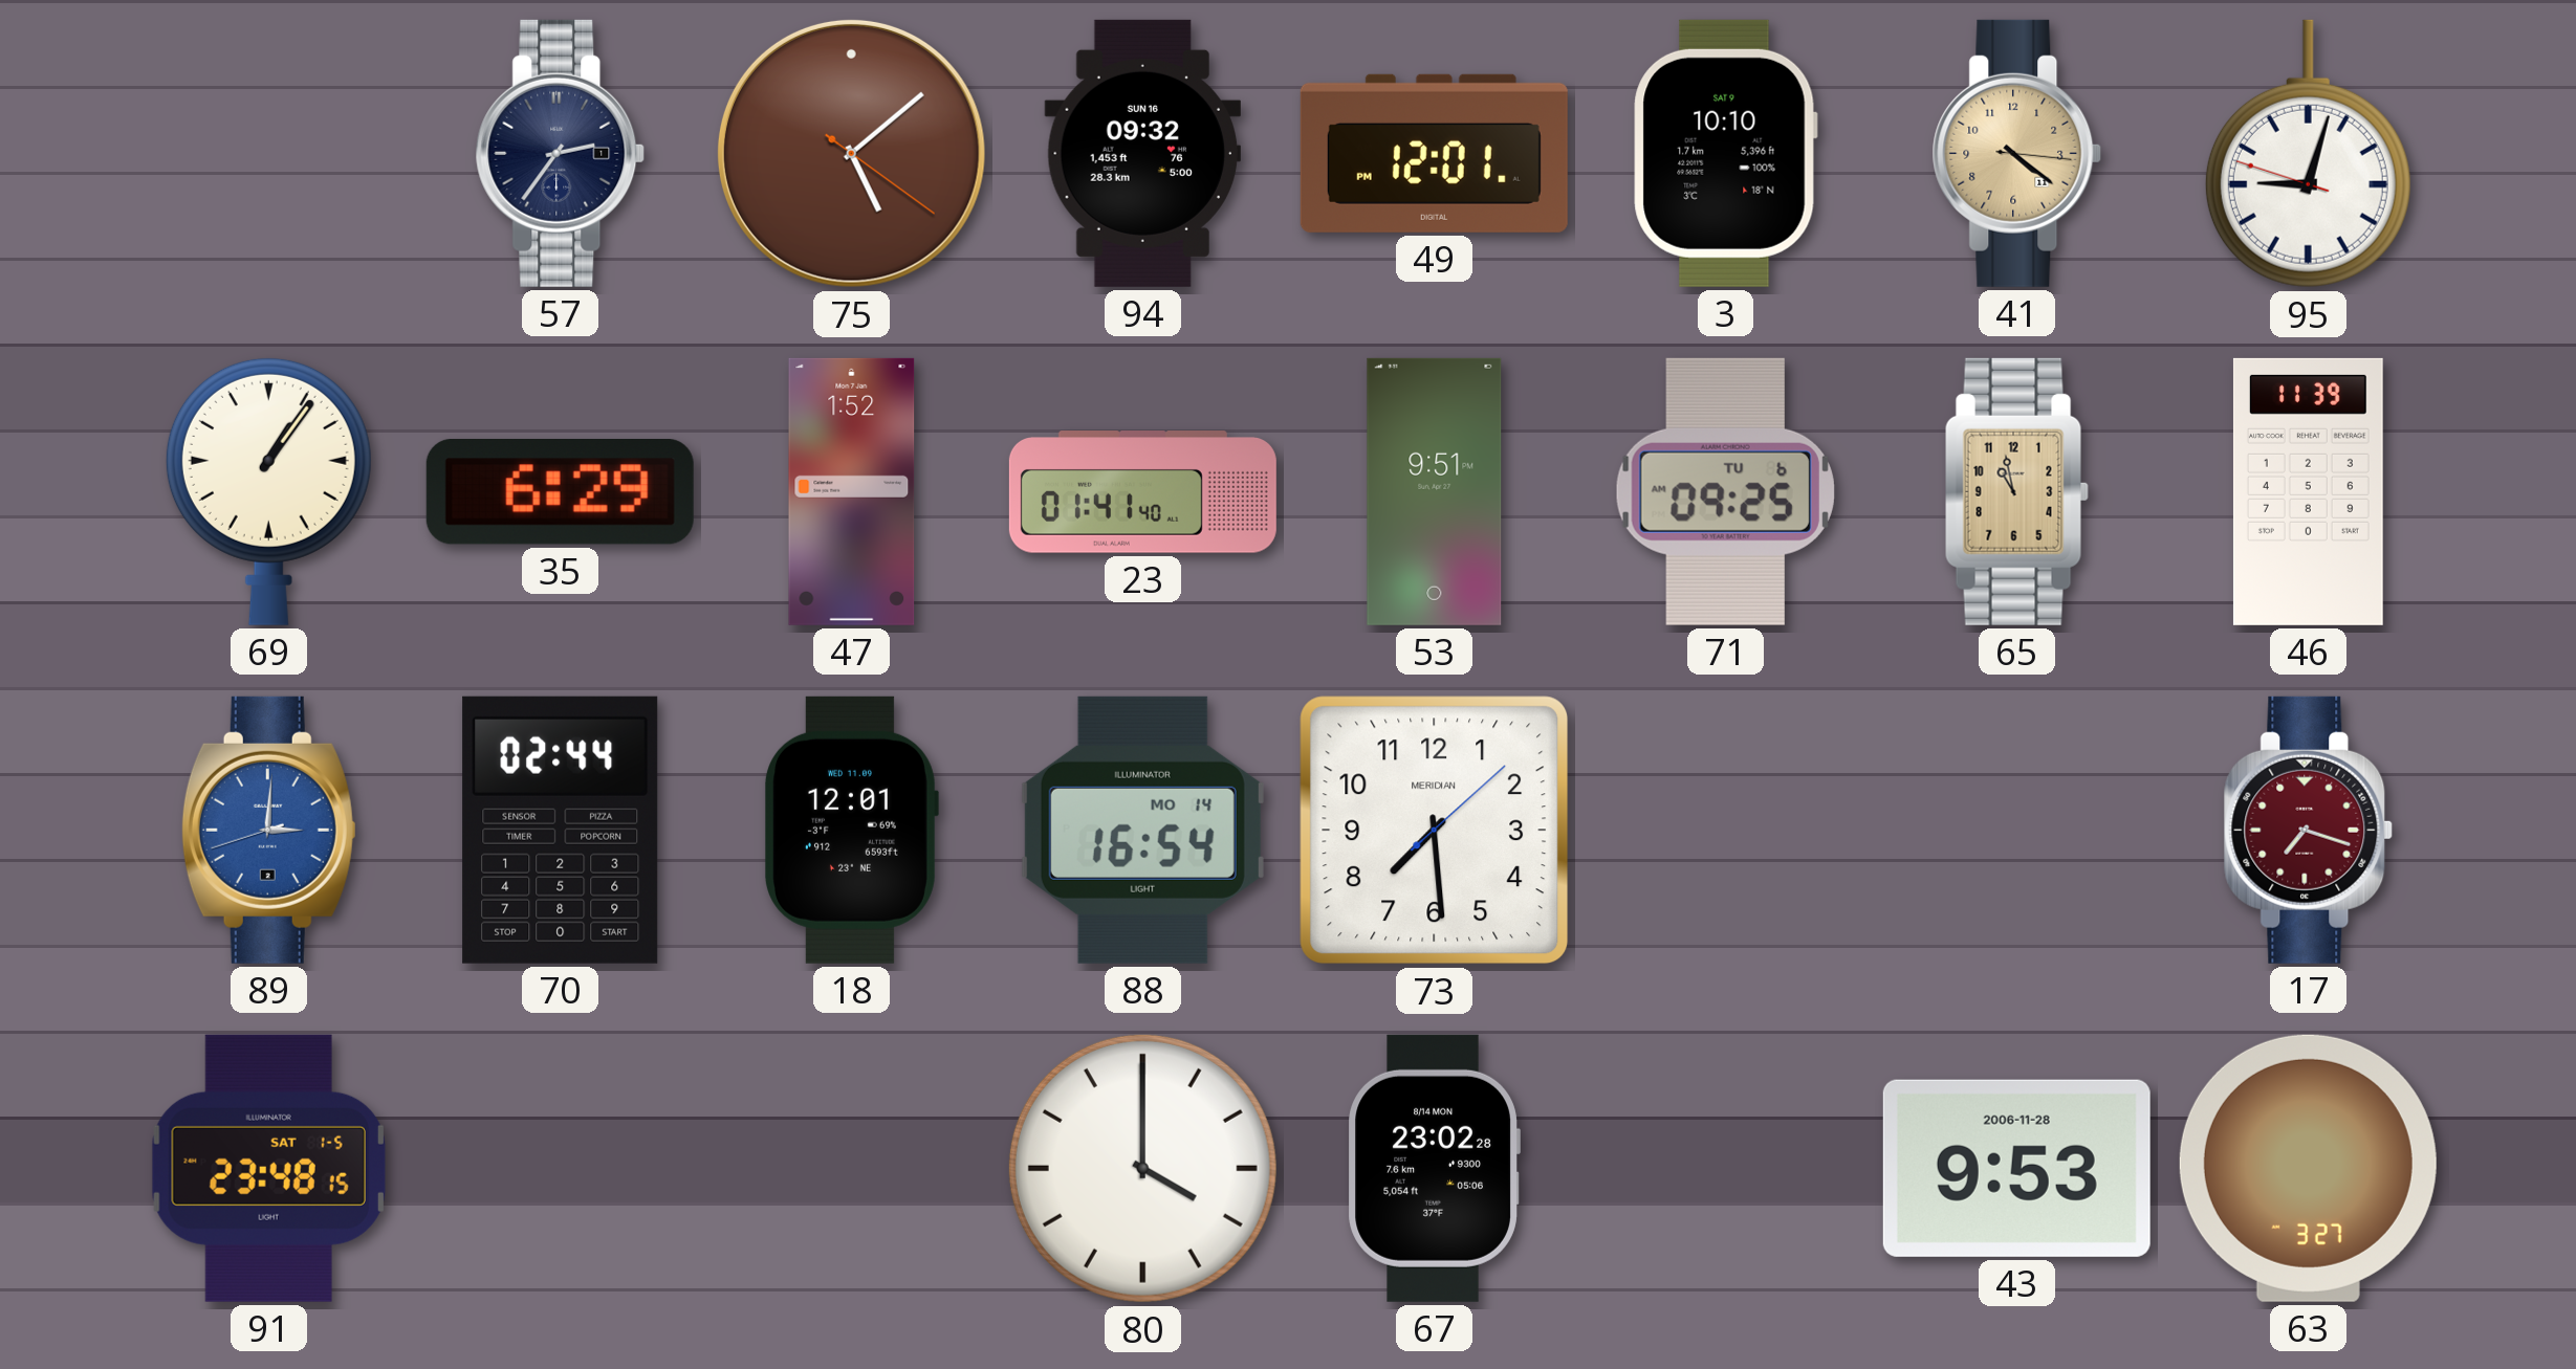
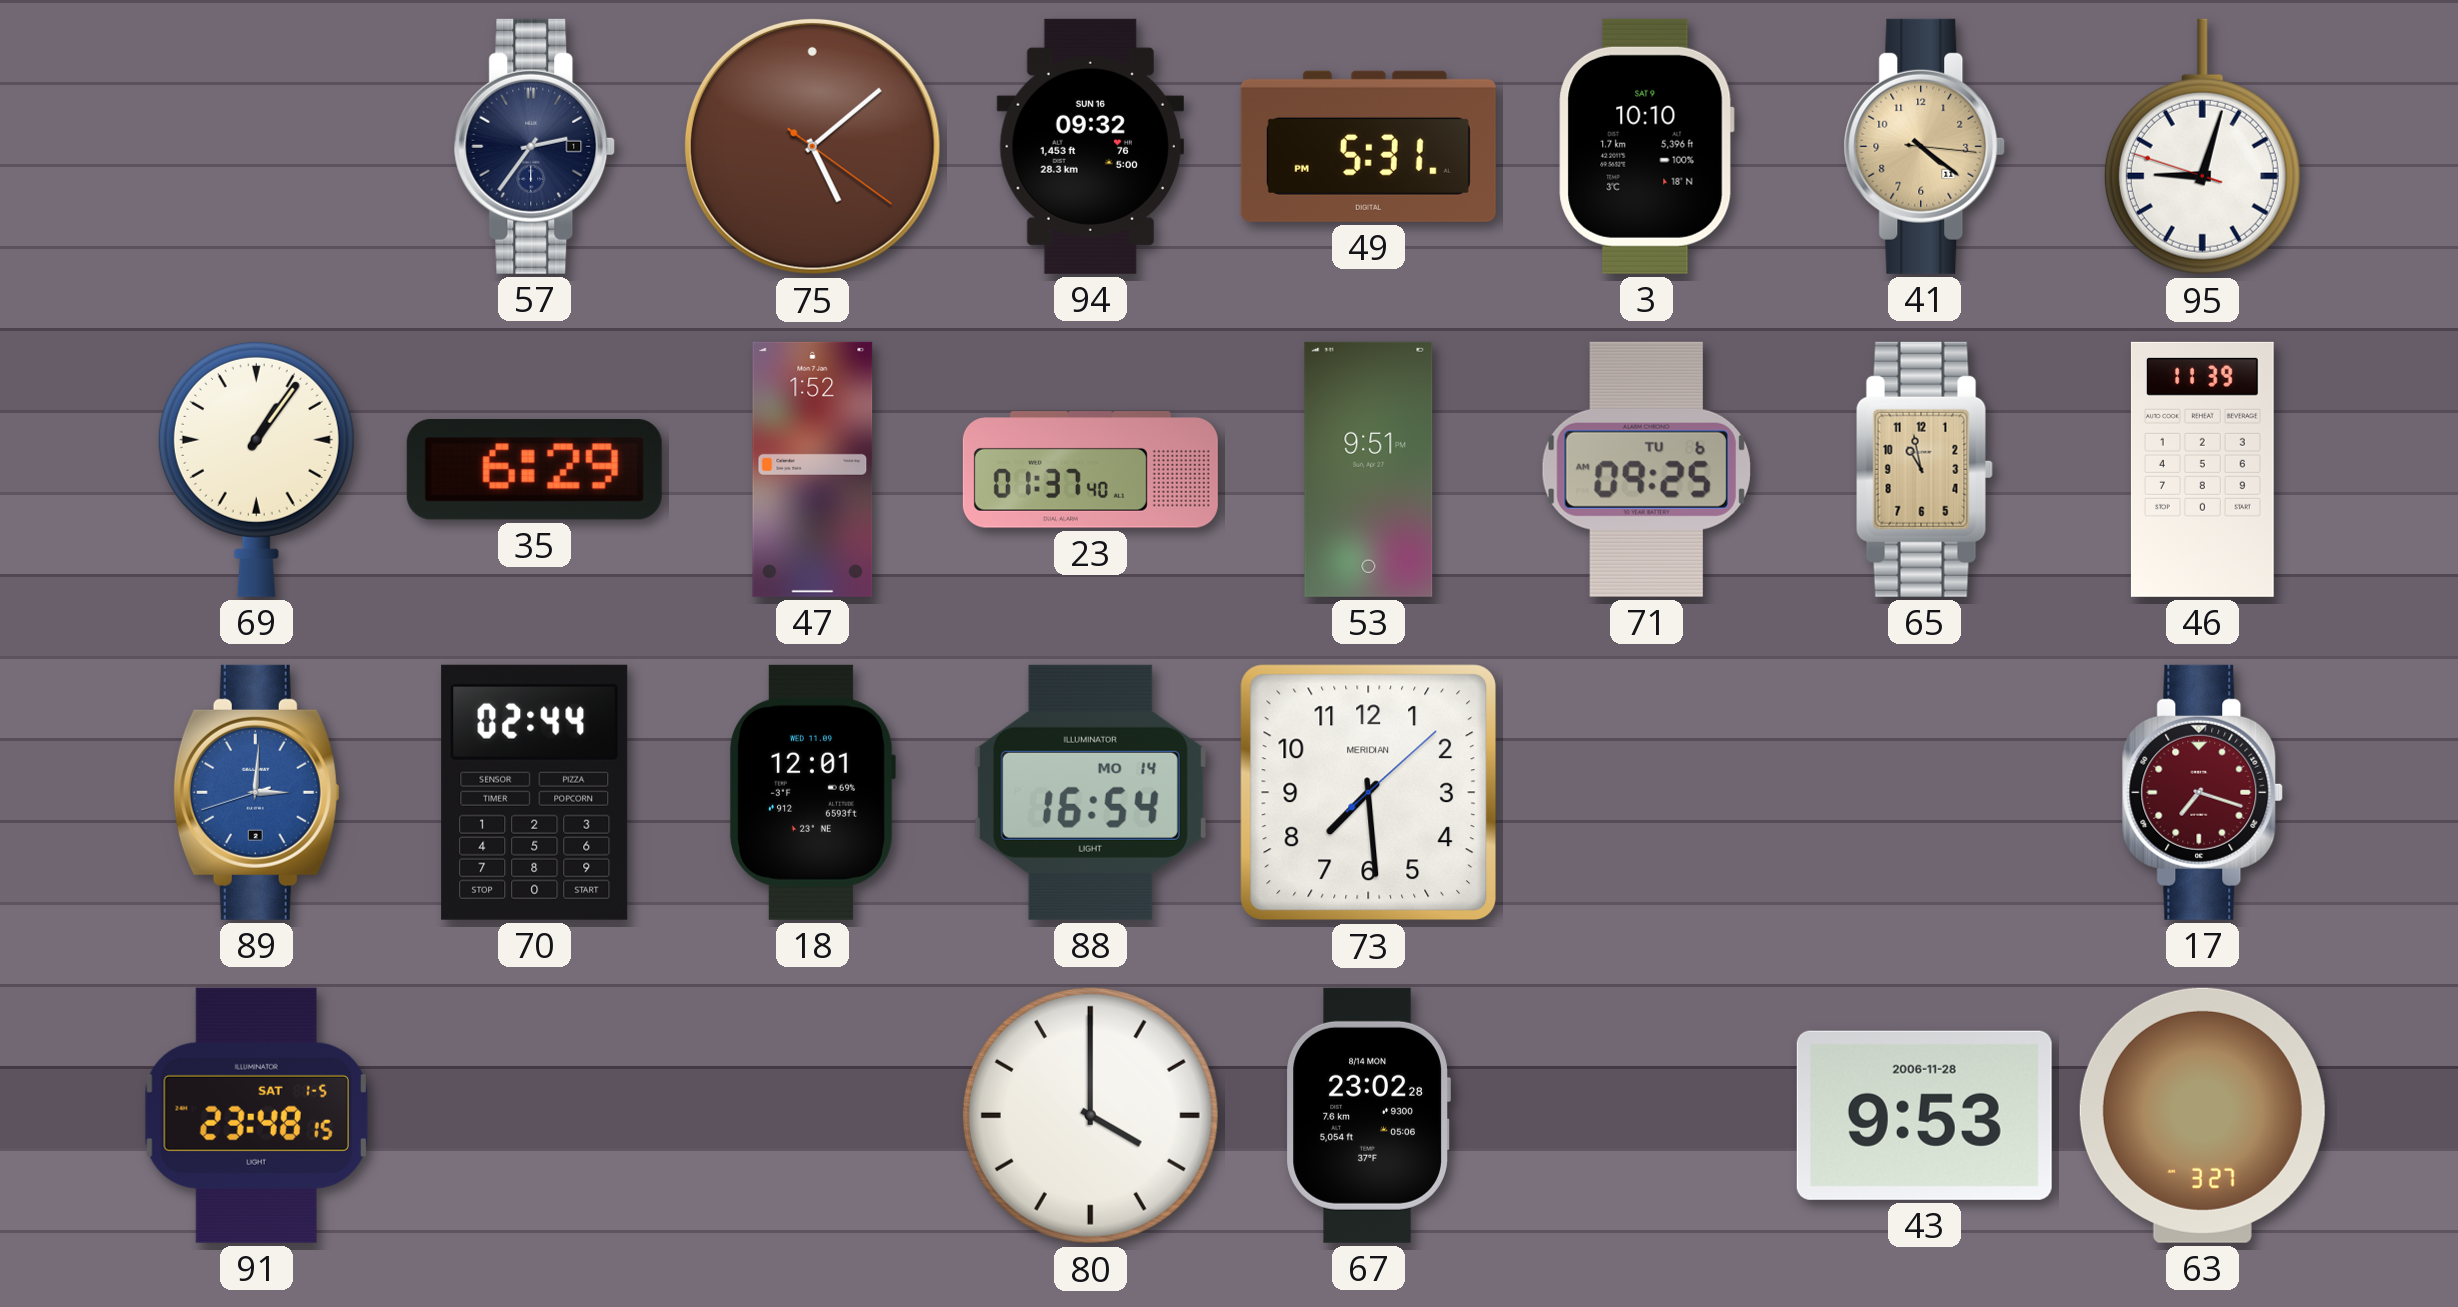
49: 12:01 -> 5:31
23: 01:41 -> 01:37
